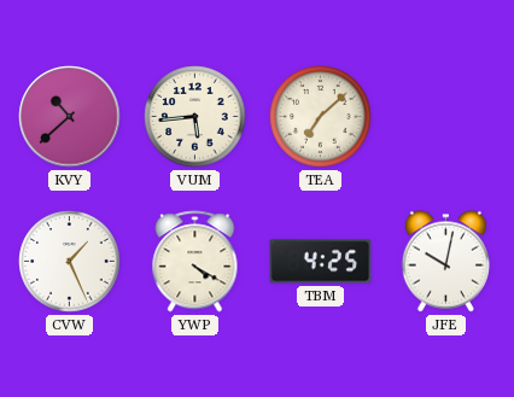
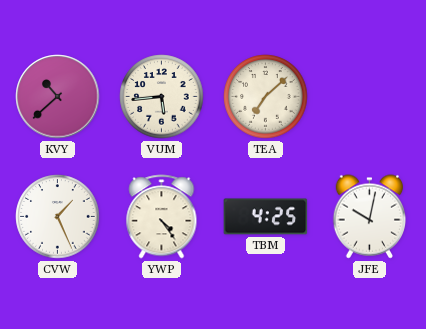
YWP: 4:20 -> 4:24
